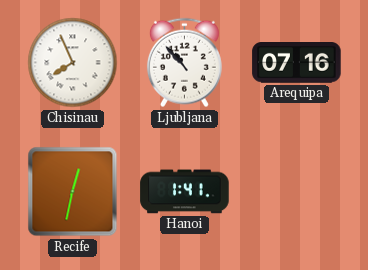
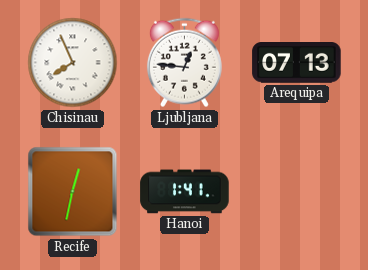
Ljubljana: 10:53 -> 12:46
Arequipa: 07:16 -> 07:13
